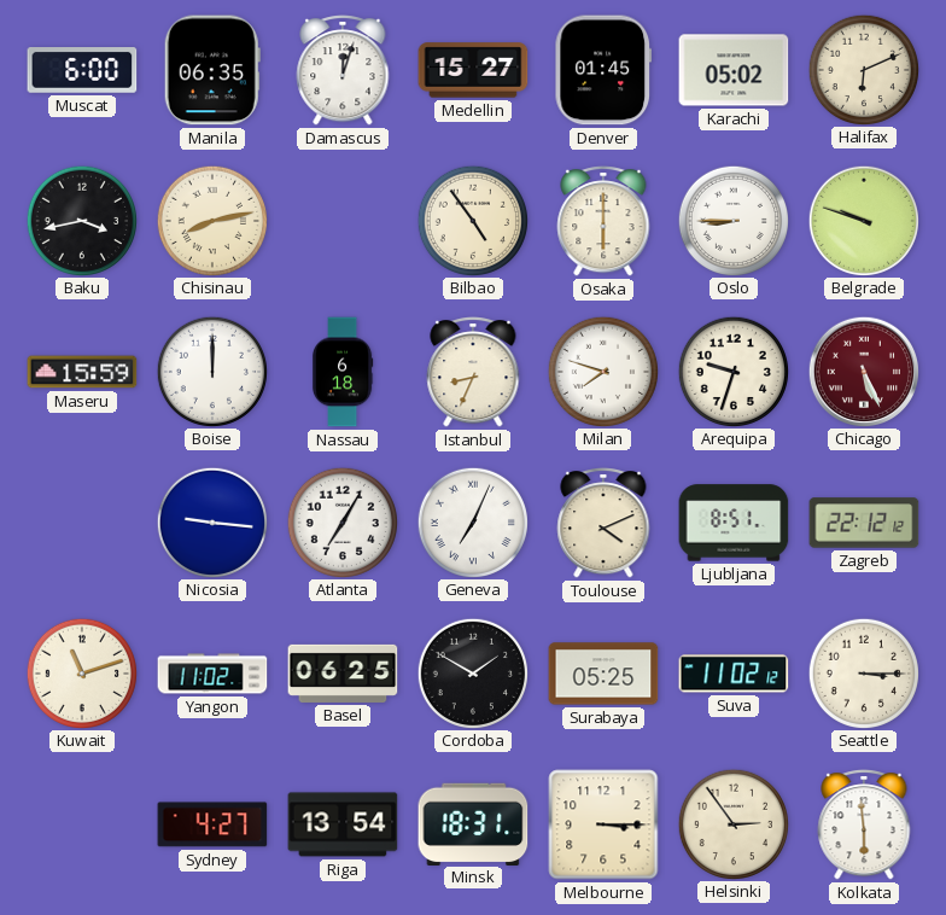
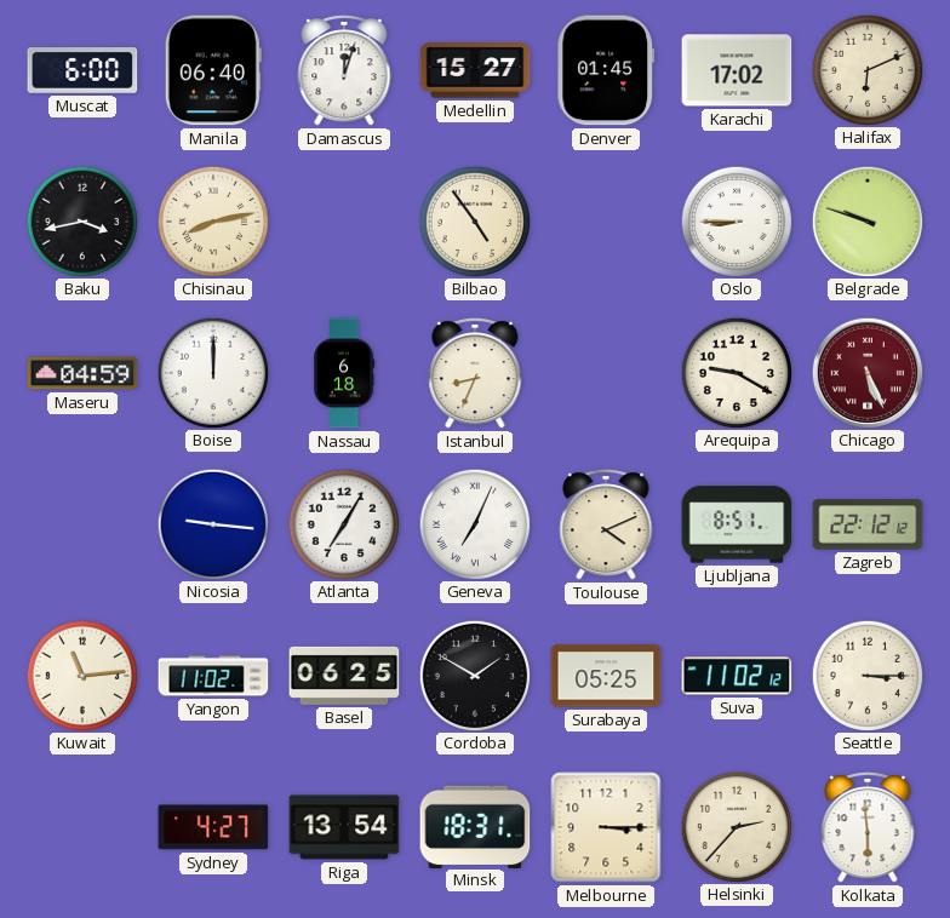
Manila: 06:35 -> 06:40
Karachi: 05:02 -> 17:02
Osaka: 6:00 -> none
Maseru: 15:59 -> 04:59
Milan: 7:48 -> none
Arequipa: 9:33 -> 9:20
Kuwait: 11:12 -> 11:14
Helsinki: 2:54 -> 2:37
